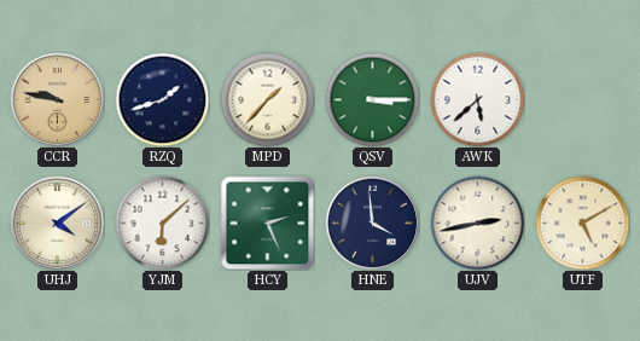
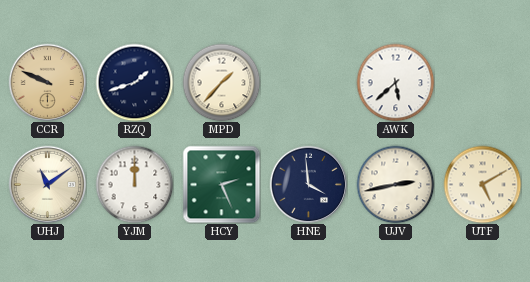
CCR: 9:47 -> 9:49
QSV: 3:15 -> none
UHJ: 4:09 -> 11:09
YJM: 6:08 -> 12:00
